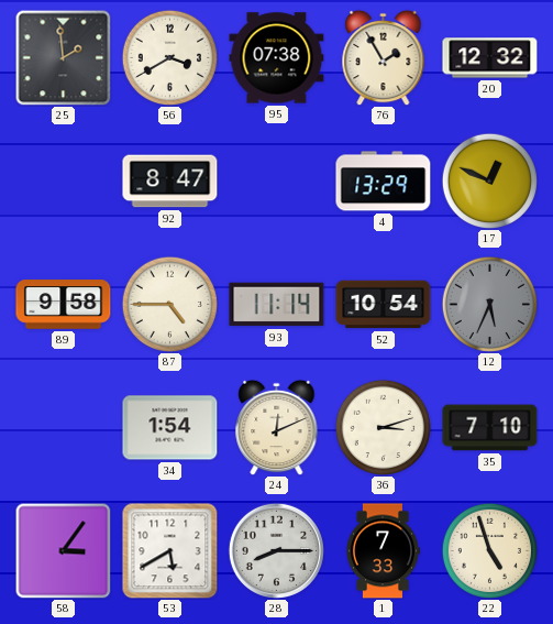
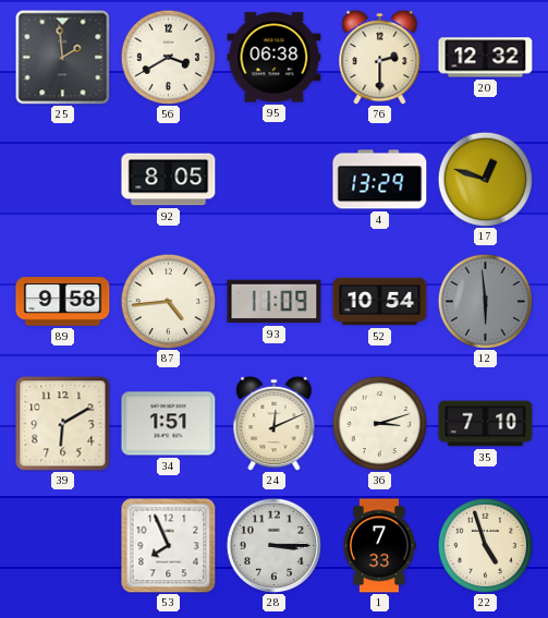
95: 07:38 -> 06:38
76: 1:55 -> 2:30
92: 8:47 -> 8:05
17: 12:49 -> 12:48
87: 4:45 -> 4:44
93: 11:14 -> 11:09
12: 5:34 -> 5:59
39: none -> 6:10
34: 1:54 -> 1:51
58: 3:06 -> none
53: 5:40 -> 7:56
28: 8:15 -> 3:15
